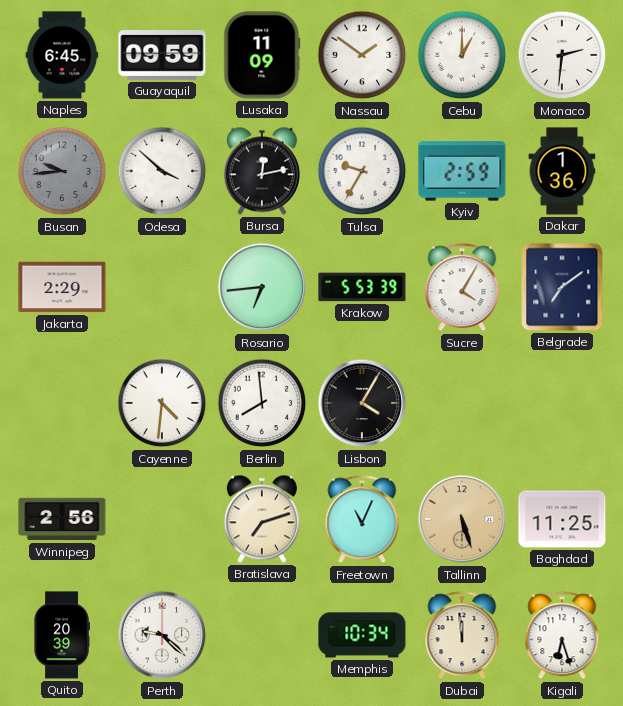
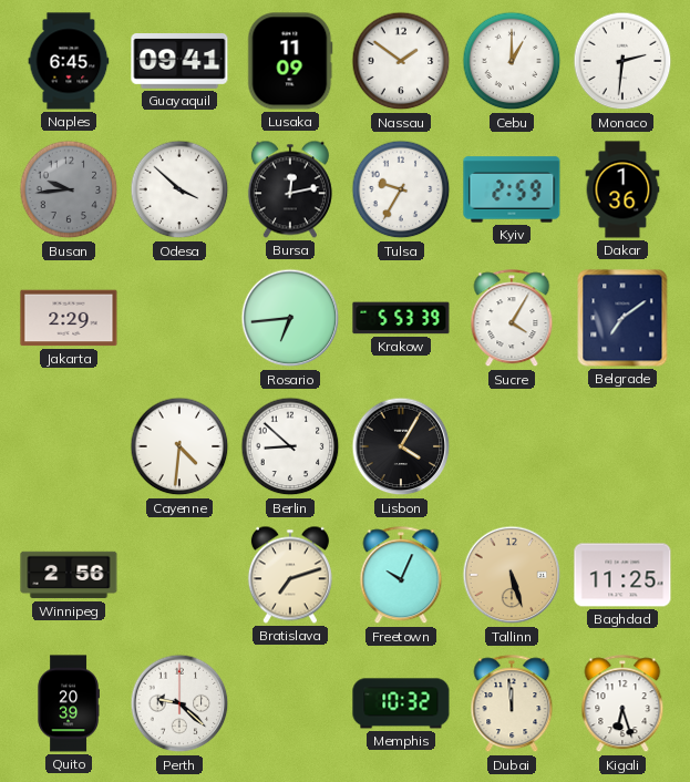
Guayaquil: 09:59 -> 09:41
Berlin: 7:59 -> 8:52
Freetown: 11:04 -> 10:04
Memphis: 10:34 -> 10:32
